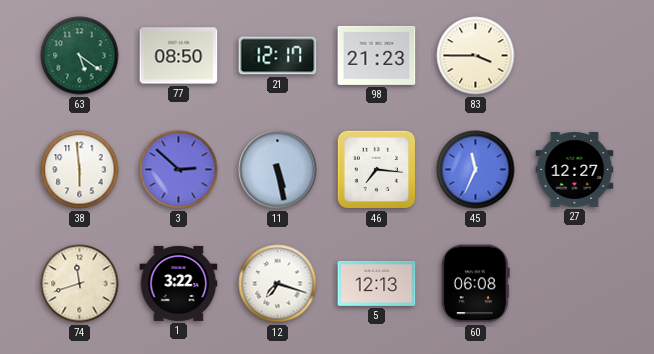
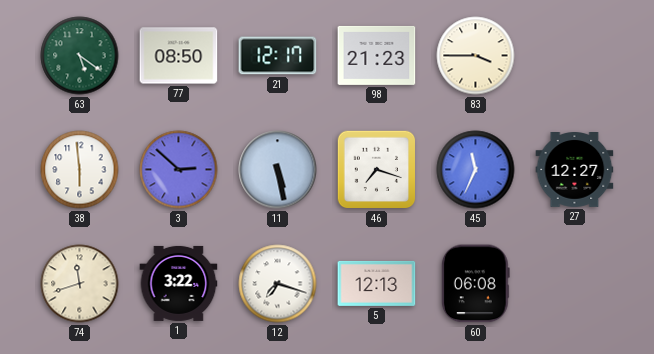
46: 7:16 -> 7:18
